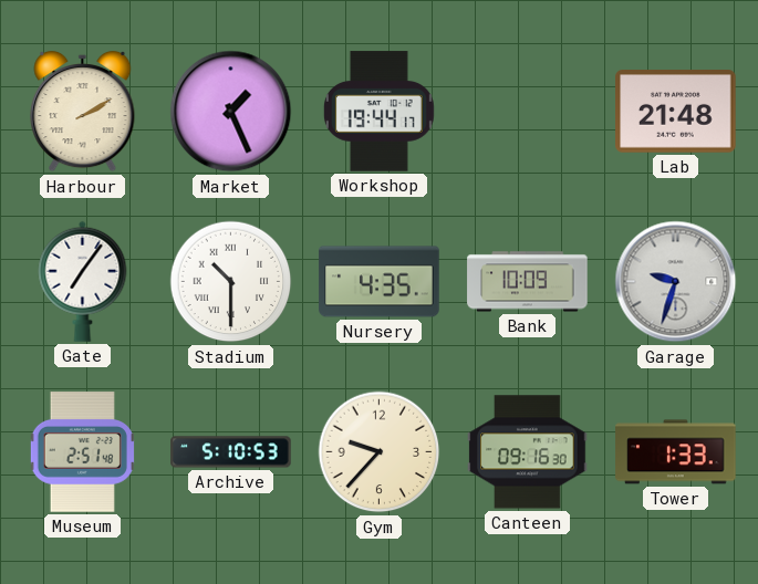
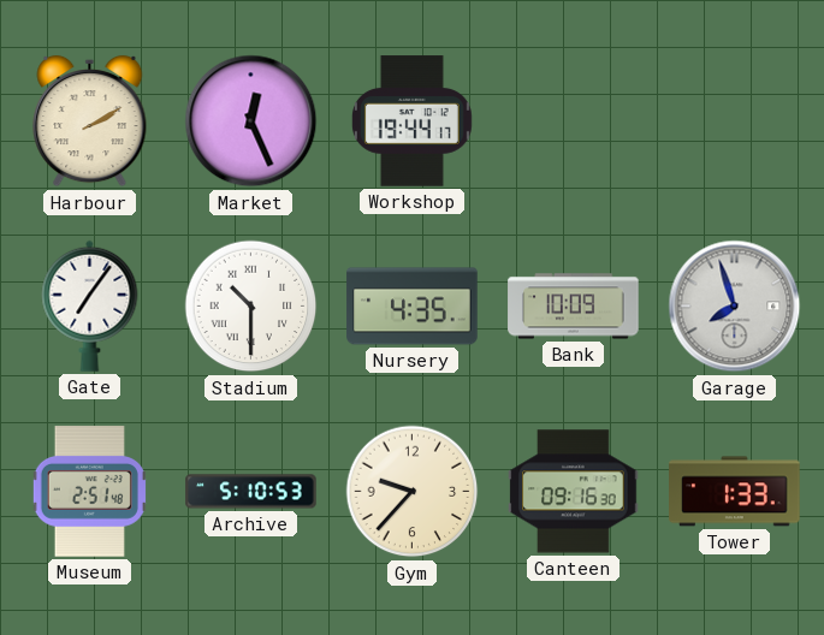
Market: 1:26 -> 12:26
Lab: 21:48 -> none
Garage: 9:33 -> 7:57
